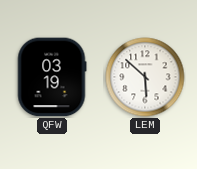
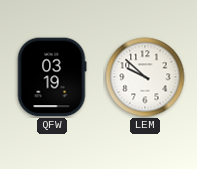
LEM: 5:52 -> 9:52
